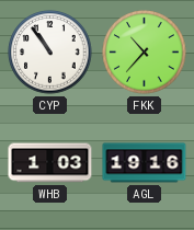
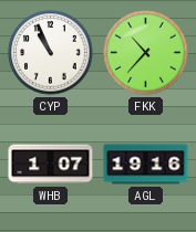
CYP: 10:54 -> 10:56
WHB: 1:03 -> 1:07
